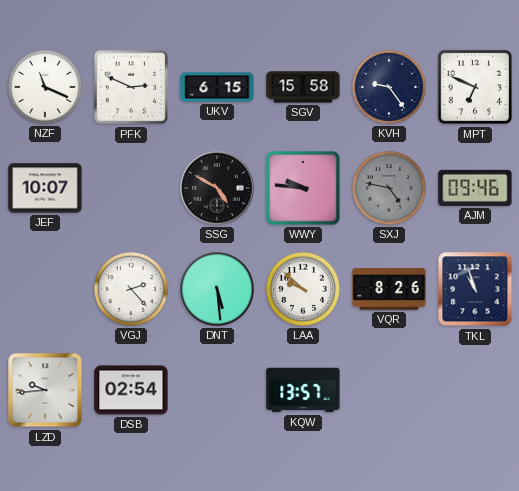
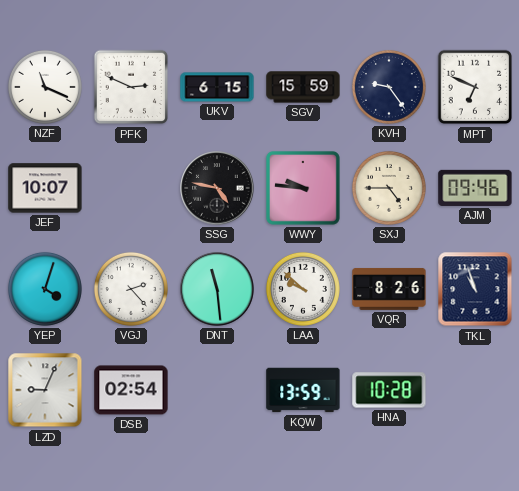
SGV: 15:58 -> 15:59
SSG: 4:50 -> 4:47
SXJ: 4:47 -> 4:45
SXJ dial: grey -> cream
YEP: none -> 4:03
DNT: 5:29 -> 11:29
LZD: 9:44 -> 9:04
KQW: 13:57 -> 13:59
HNA: none -> 10:28
